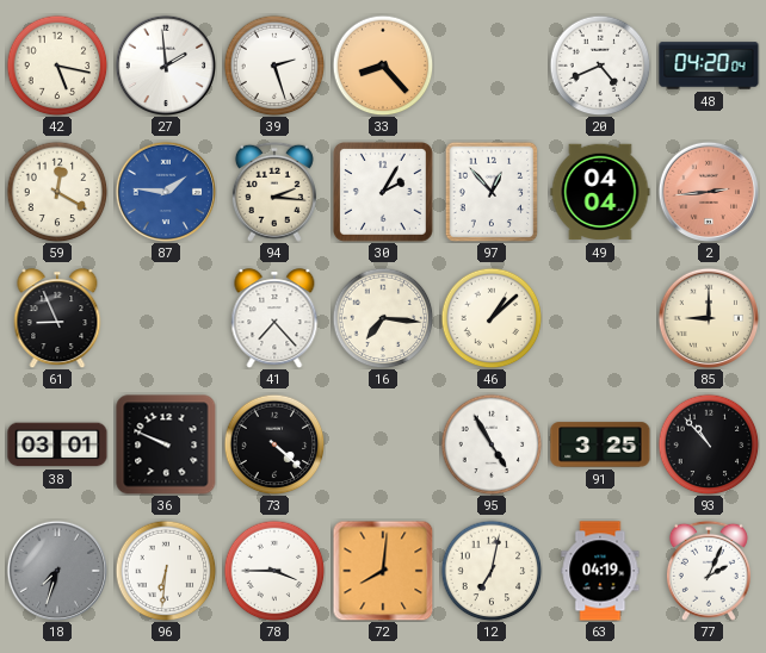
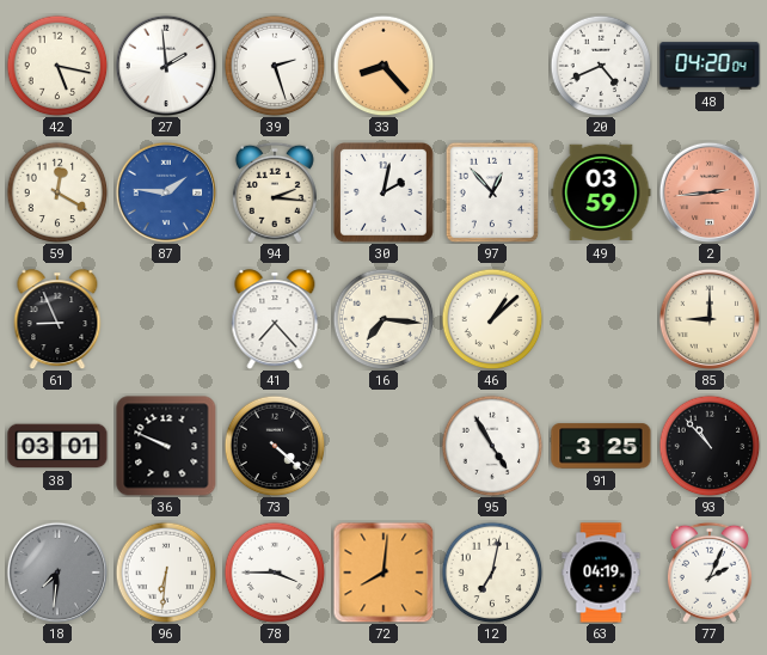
30: 2:05 -> 2:02
49: 04:04 -> 03:59
18: 7:33 -> 7:31
